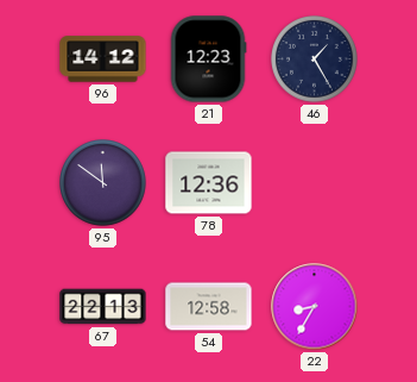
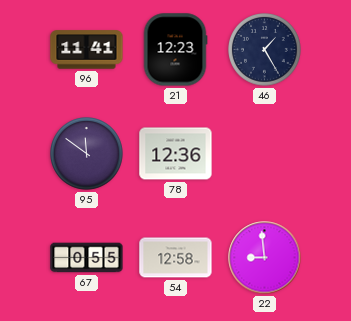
96: 14:12 -> 11:41
67: 22:13 -> 0:55
22: 8:35 -> 8:59
